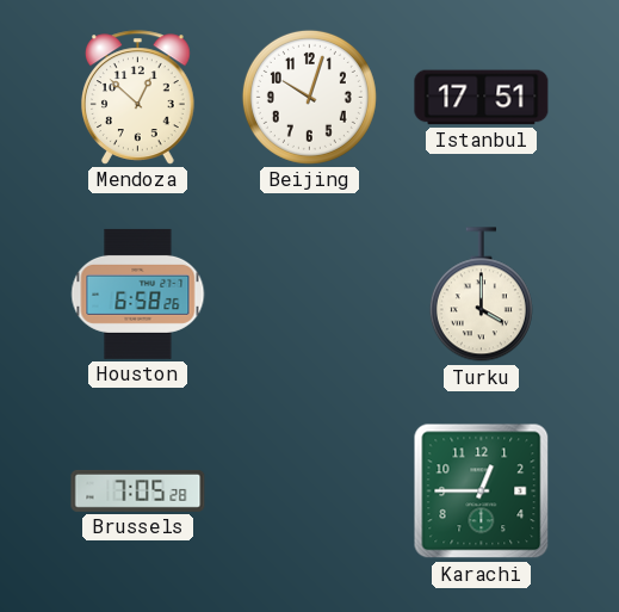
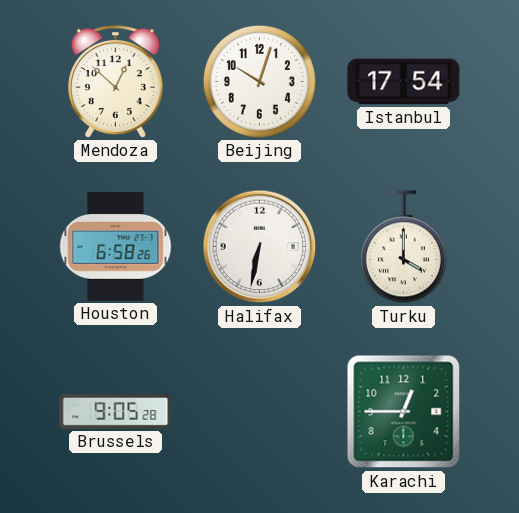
Istanbul: 17:51 -> 17:54
Halifax: none -> 6:32
Brussels: 7:05 -> 9:05
